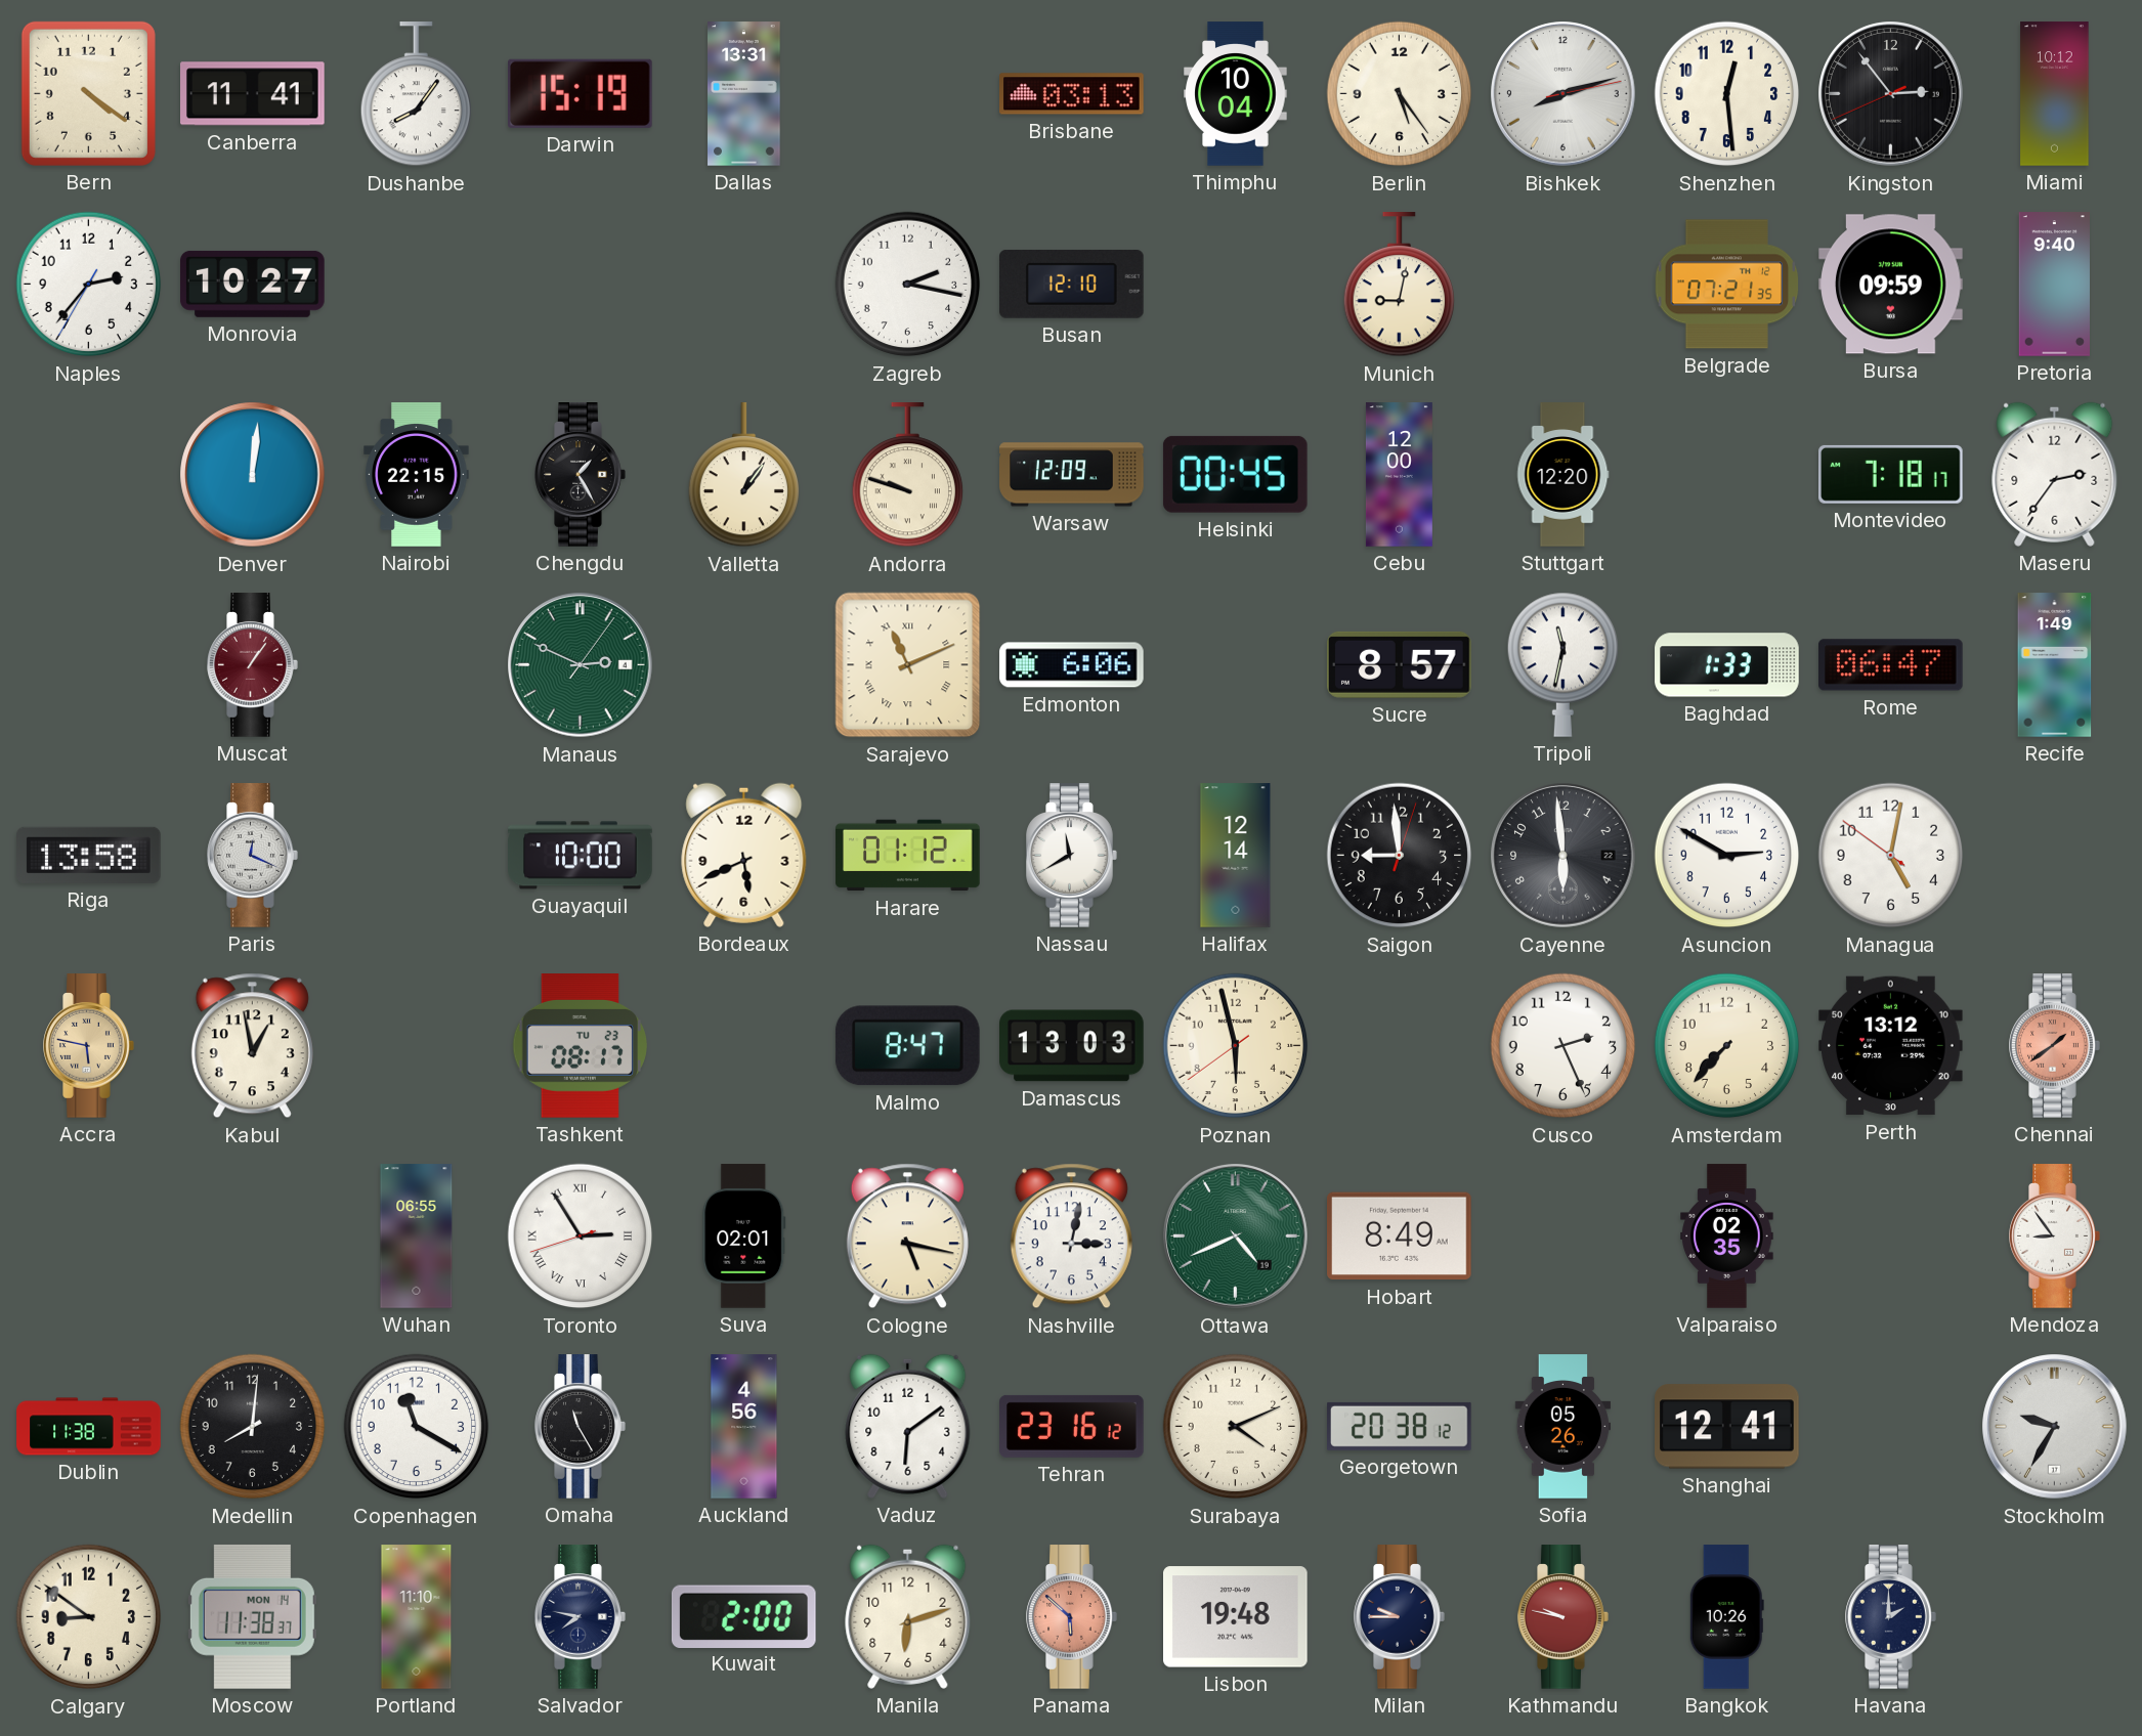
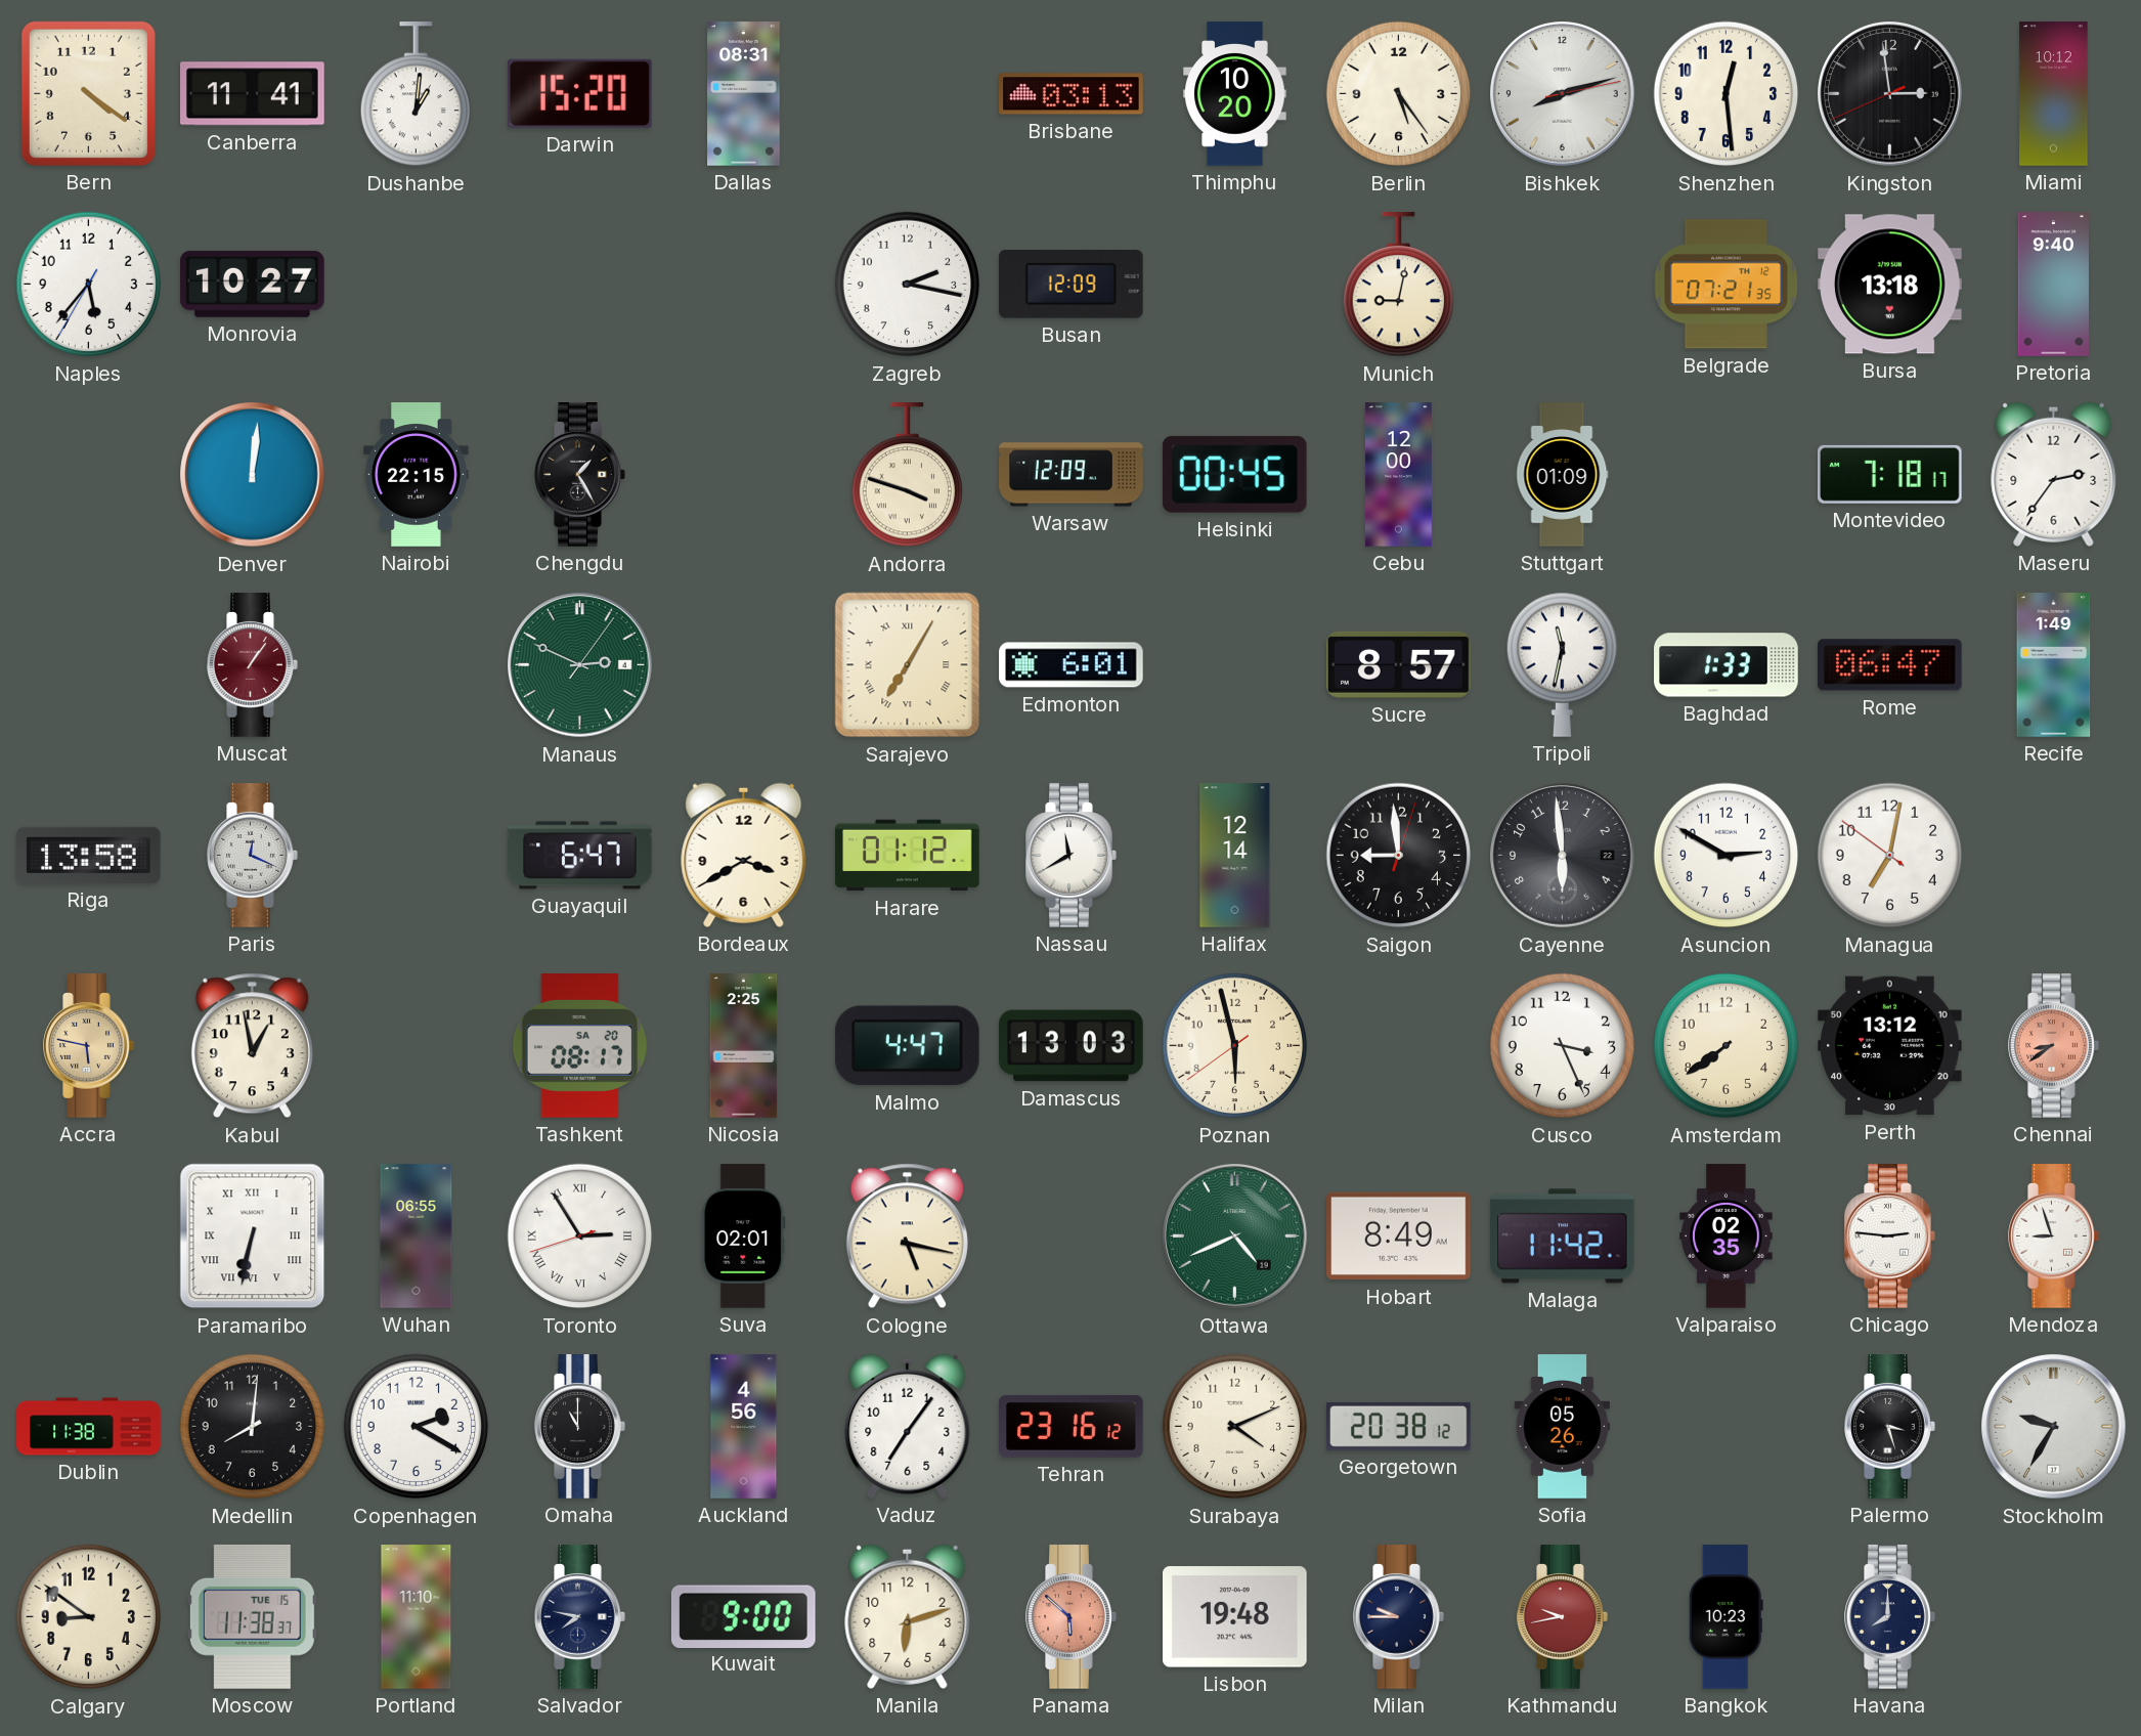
Dushanbe: 8:06 -> 1:01
Darwin: 15:19 -> 15:20
Dallas: 13:31 -> 08:31
Thimphu: 10:04 -> 10:20
Kingston: 2:53 -> 2:58
Naples: 2:36 -> 5:36
Busan: 12:10 -> 12:09
Bursa: 09:59 -> 13:18
Valletta: 1:06 -> none
Andorra: 9:48 -> 3:48
Stuttgart: 12:20 -> 01:09
Sarajevo: 11:11 -> 7:05
Edmonton: 6:06 -> 6:01
Guayaquil: 10:00 -> 6:47
Bordeaux: 5:41 -> 3:40
Managua: 5:01 -> 7:01
Tashkent date: TU 23 -> SA 20
Nicosia: none -> 2:25
Malmo: 8:47 -> 4:47
Cusco: 2:26 -> 3:26
Amsterdam: 7:37 -> 7:39
Chennai: 1:39 -> 8:39
Paramaribo: none -> 6:32
Nashville: 3:02 -> none
Malaga: none -> 11:42
Chicago: none -> 2:46
Mendoza: 8:54 -> 8:57
Copenhagen: 11:20 -> 2:20
Omaha: 11:25 -> 11:00
Vaduz: 6:09 -> 7:06
Shanghai: 12:41 -> none
Palermo: none -> 3:27
Moscow date: MON 14 -> TUE 15
Kuwait: 2:00 -> 9:00
Kathmandu: 9:47 -> 9:43
Bangkok: 10:26 -> 10:23
Havana: 2:00 -> 8:00
